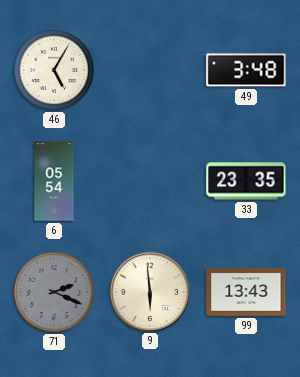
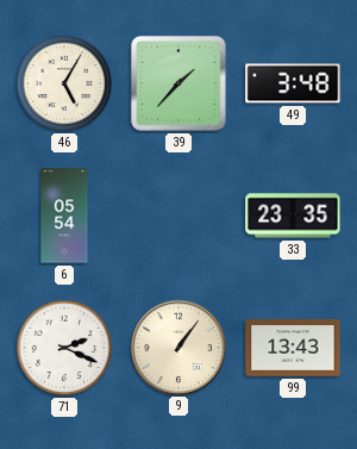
39: none -> 1:37
71 dial: grey -> white
9: 5:59 -> 1:06
